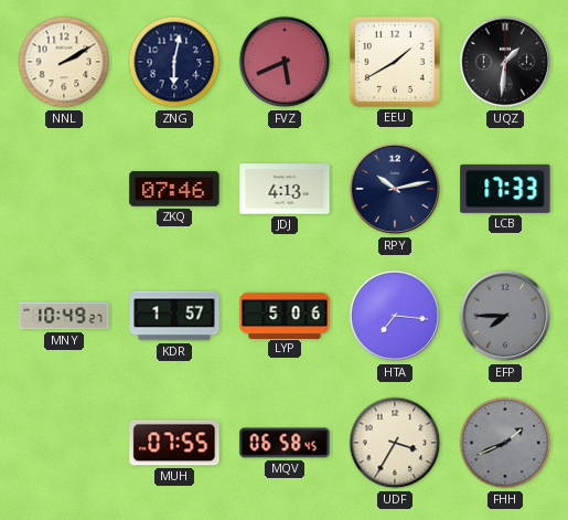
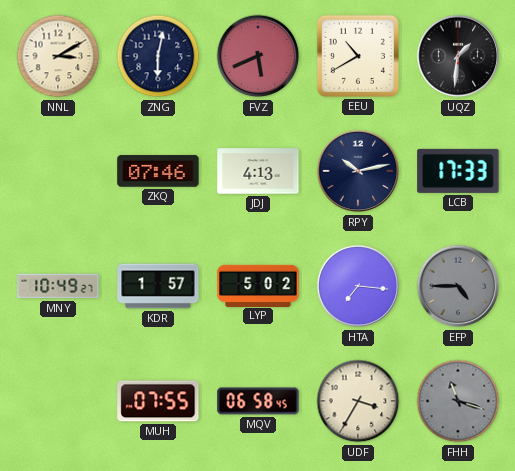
NNL: 2:10 -> 3:10
EEU: 1:40 -> 10:40
LYP: 5:06 -> 5:02
EFP: 7:45 -> 4:45
FHH: 1:41 -> 11:18
